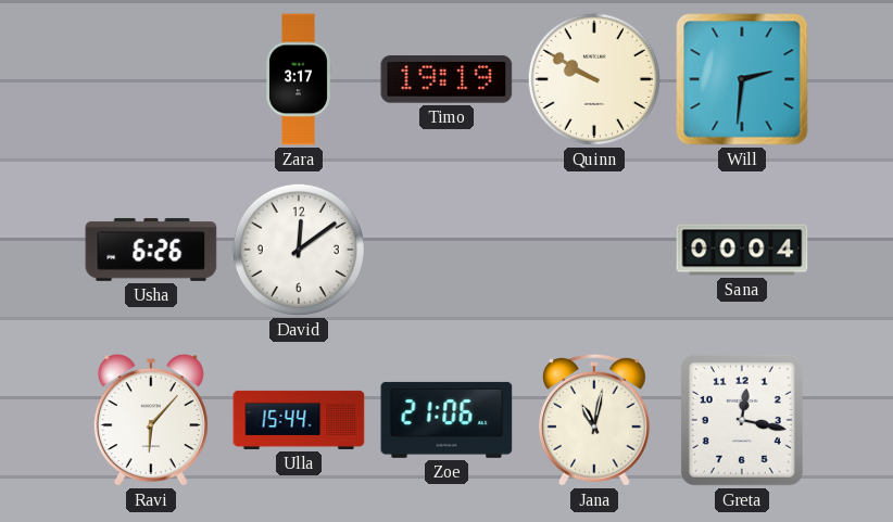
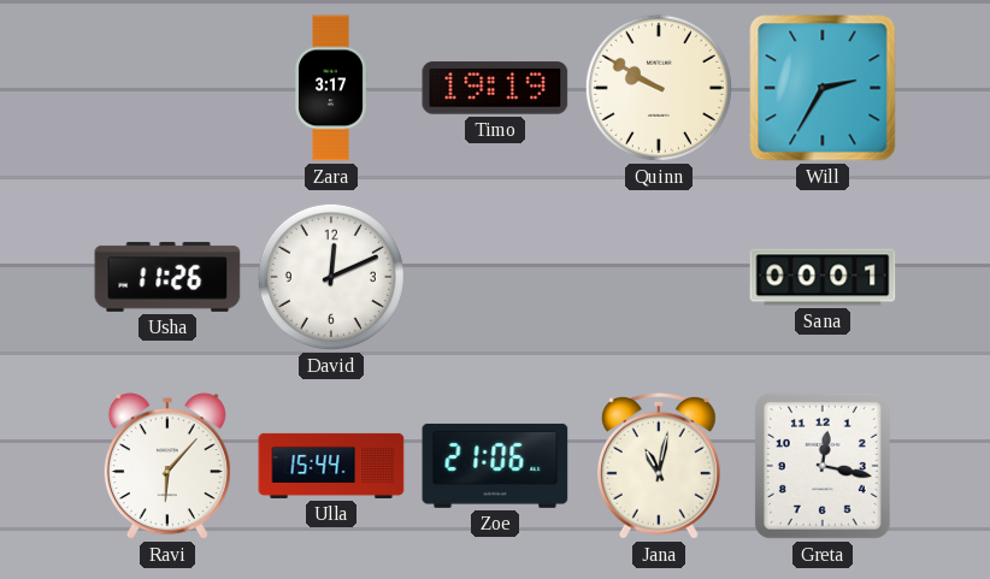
Will: 2:31 -> 2:35
Usha: 6:26 -> 11:26
David: 12:09 -> 12:11
Sana: 00:04 -> 00:01
